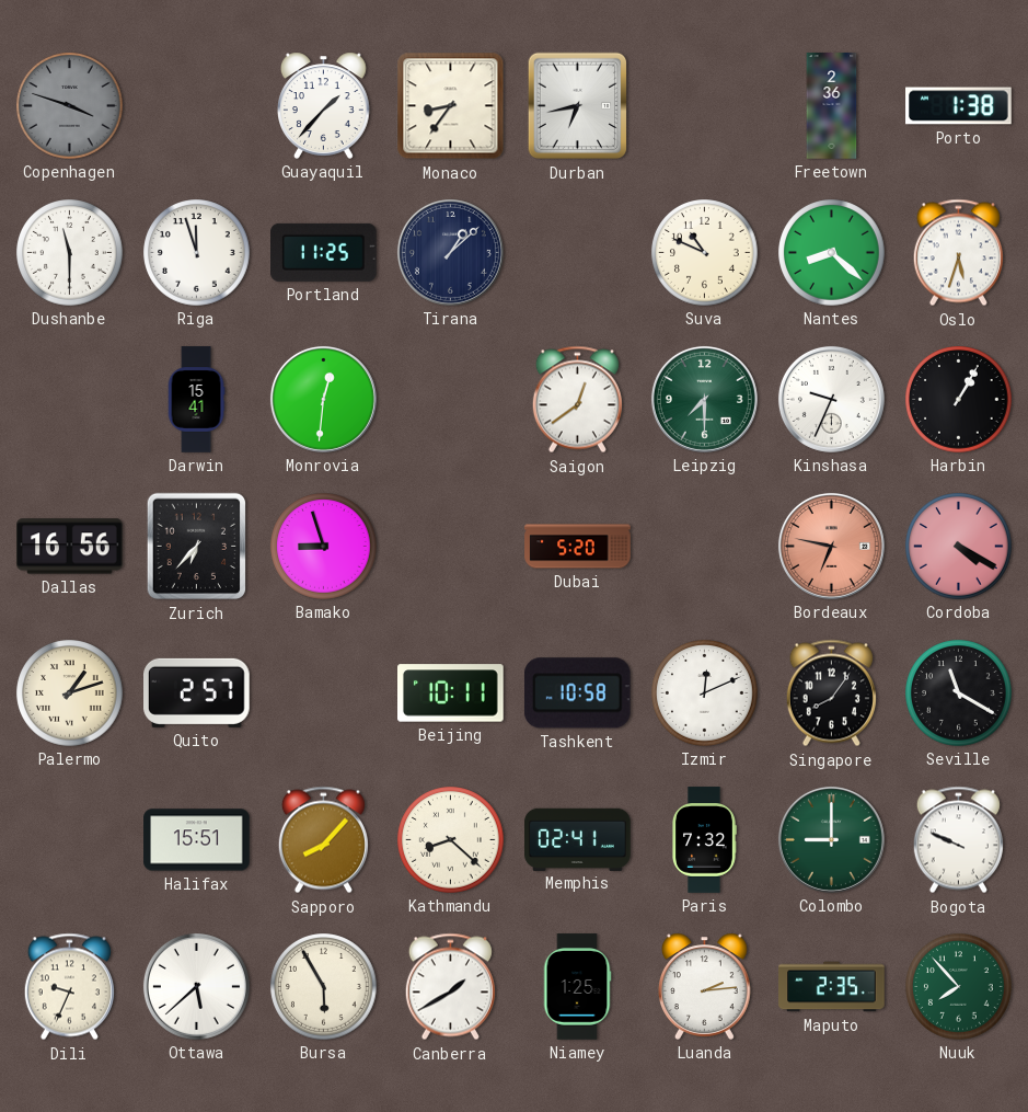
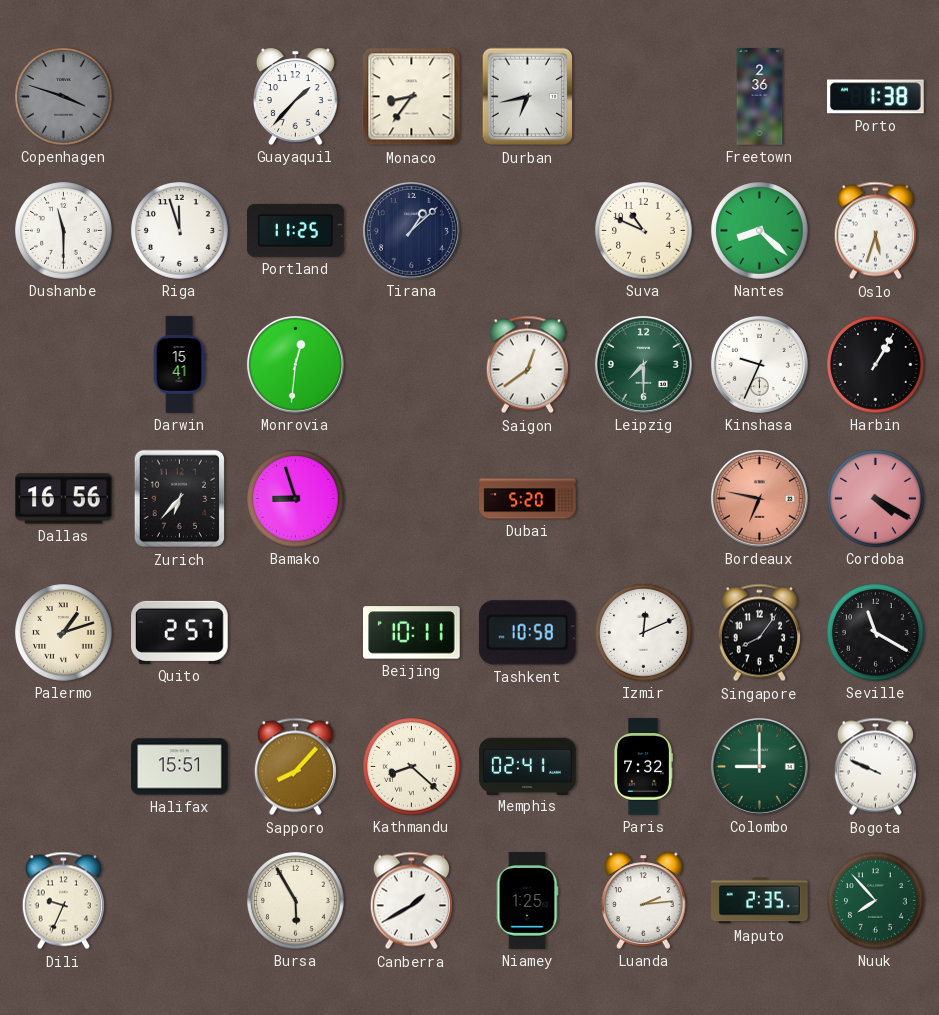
Ottawa: 5:38 -> none
